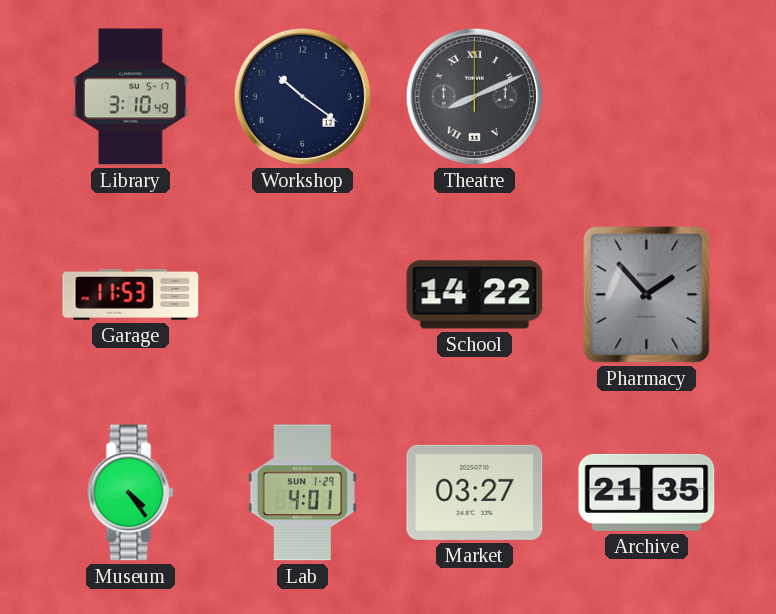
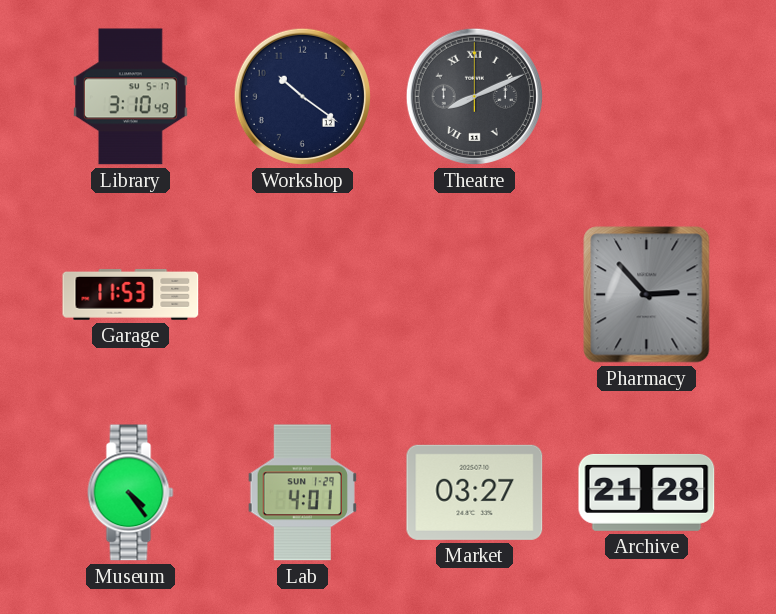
School: 14:22 -> none
Pharmacy: 1:53 -> 2:53
Archive: 21:35 -> 21:28
